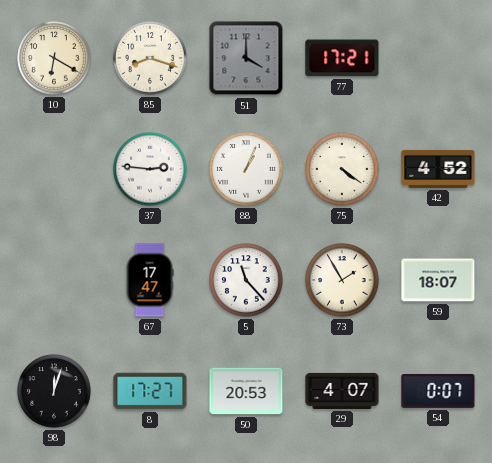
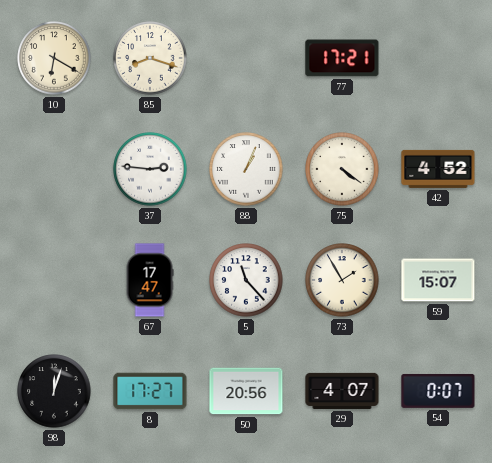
51: 4:00 -> none
59: 18:07 -> 15:07
50: 20:53 -> 20:56
